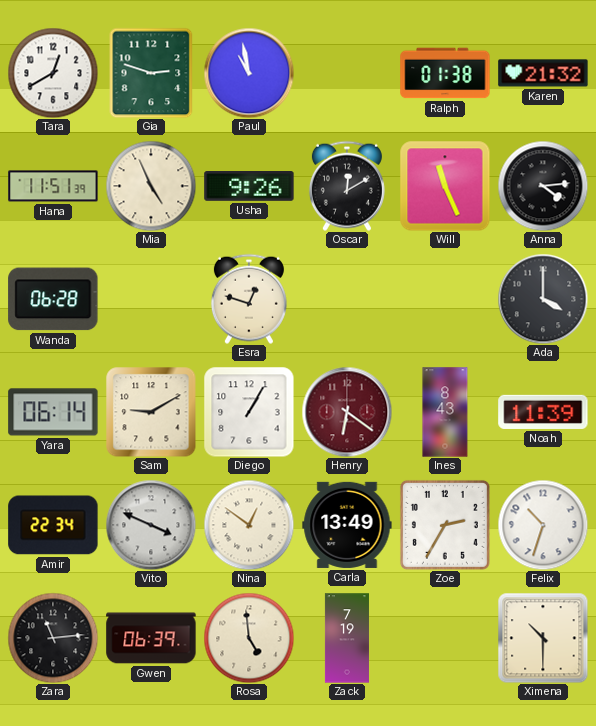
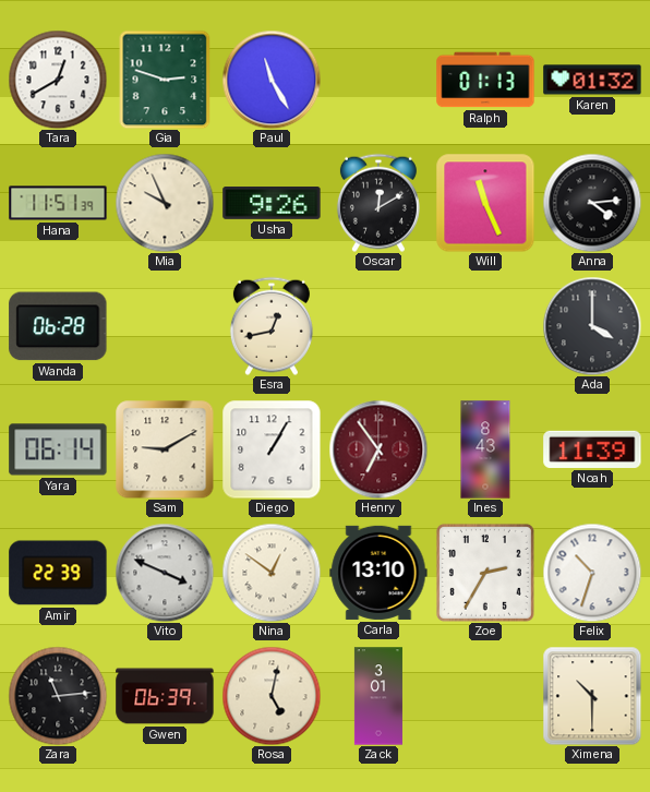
Paul: 10:58 -> 11:25
Ralph: 01:38 -> 01:13
Karen: 21:32 -> 01:32
Mia: 4:56 -> 9:56
Esra: 12:48 -> 12:43
Henry: 6:21 -> 6:54
Amir: 22:34 -> 22:39
Carla: 13:49 -> 13:10
Rosa: 4:59 -> 5:02
Zack: 7:19 -> 3:01
